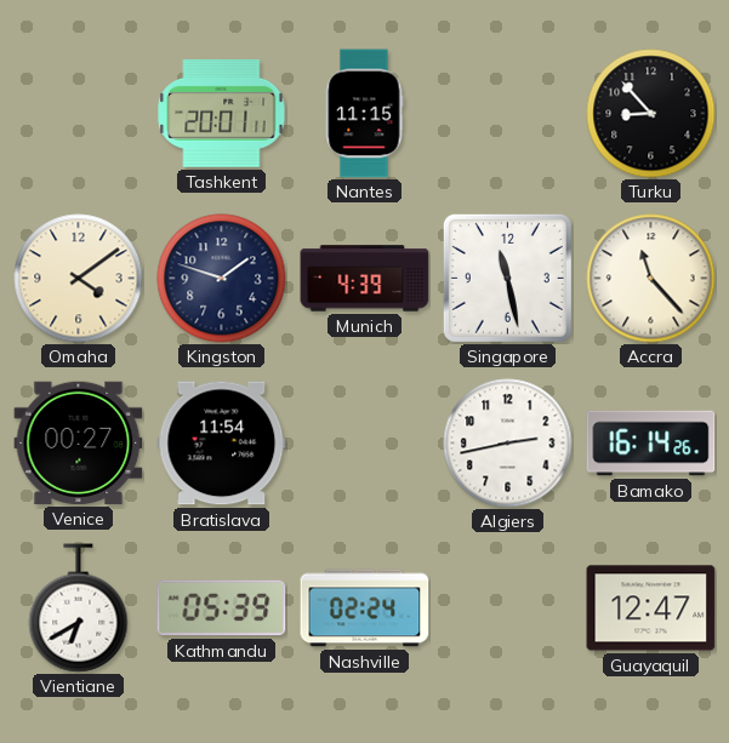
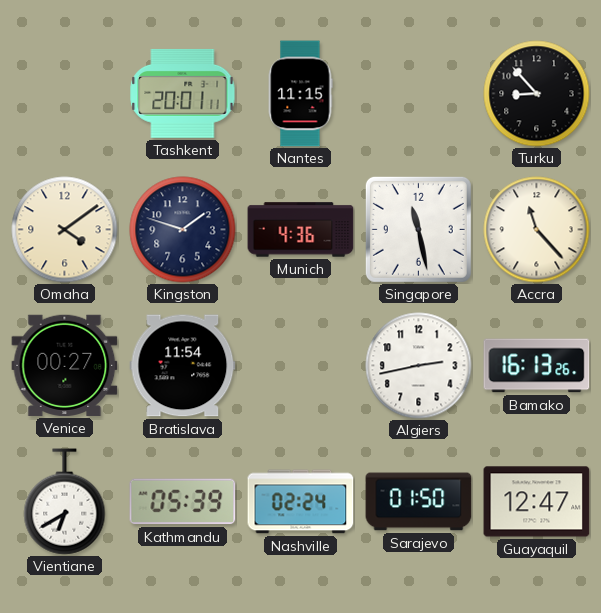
Munich: 4:39 -> 4:36
Bamako: 16:14 -> 16:13
Sarajevo: none -> 01:50
